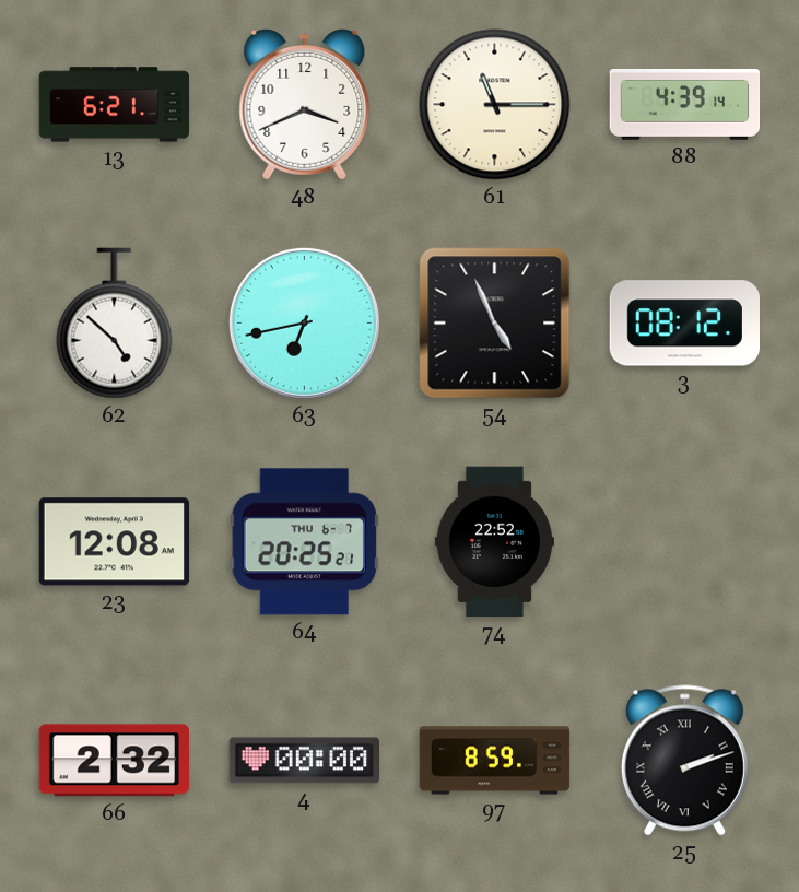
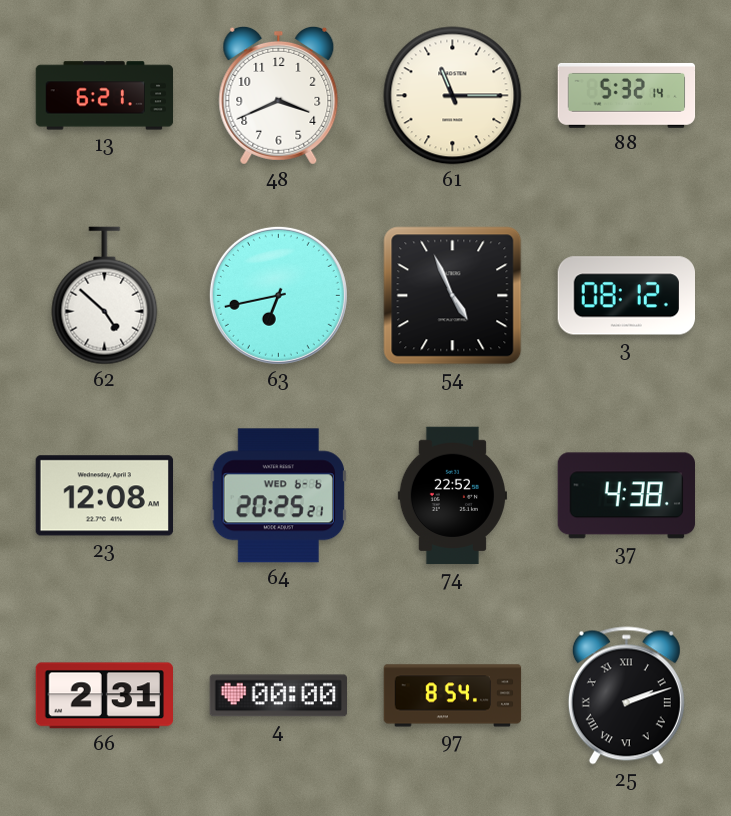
88: 4:39 -> 5:32
64 date: THU 6-7 -> WED 6-6
37: none -> 4:38
66: 2:32 -> 2:31
97: 8:59 -> 8:54
